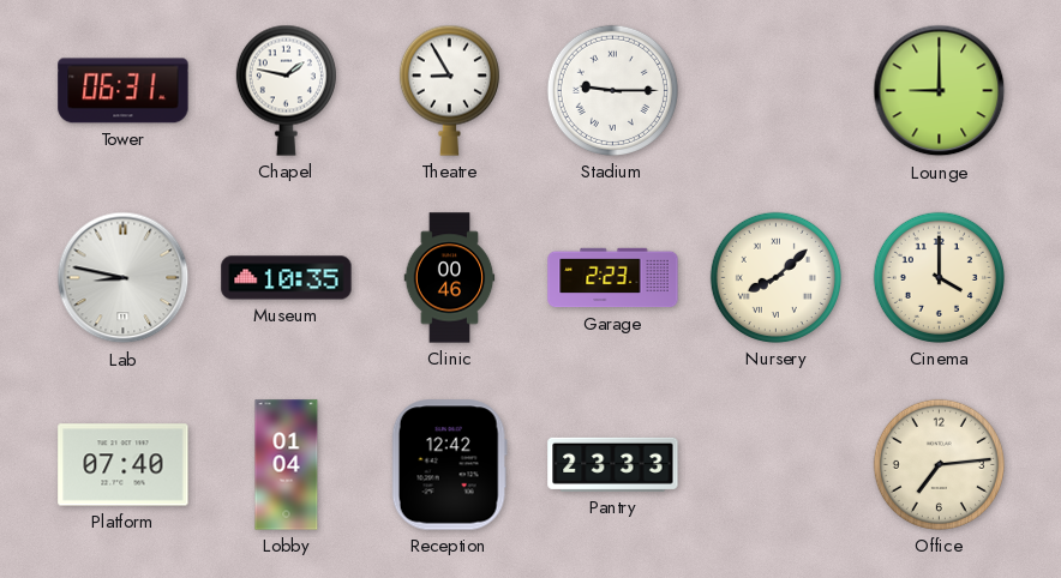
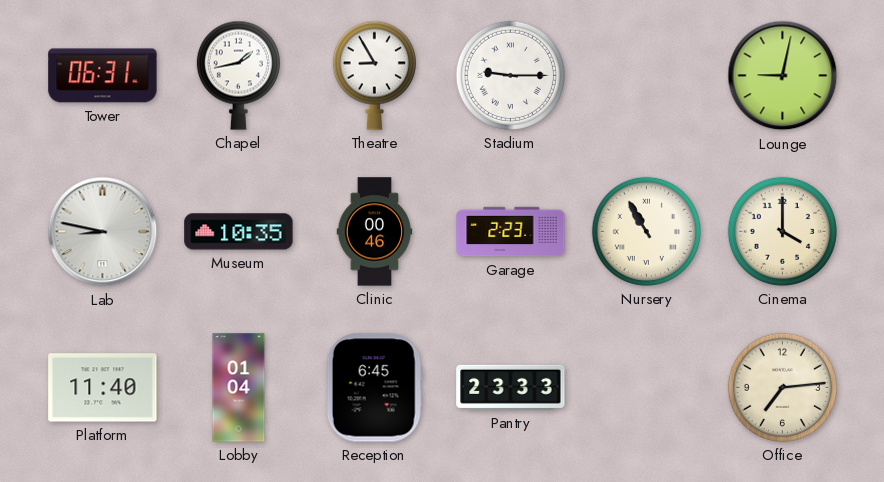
Chapel: 1:47 -> 1:43
Lounge: 9:00 -> 9:02
Nursery: 8:08 -> 10:55
Platform: 07:40 -> 11:40
Reception: 12:42 -> 6:45
